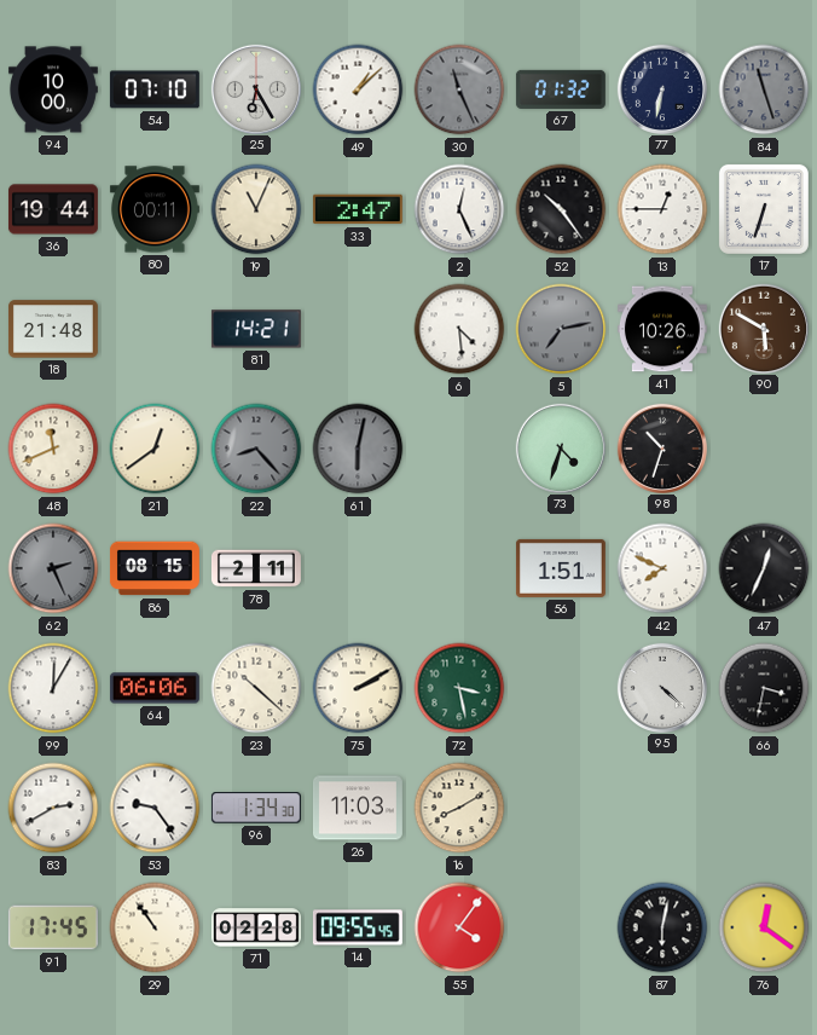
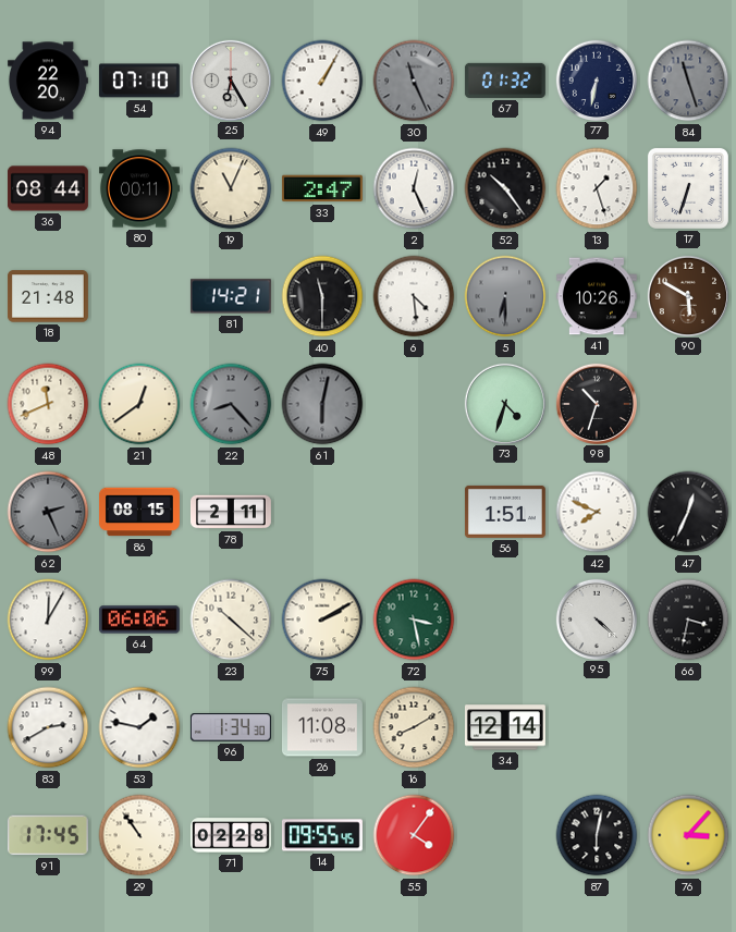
94: 10:00 -> 22:20
49: 1:08 -> 1:05
36: 19:44 -> 08:44
13: 12:45 -> 1:27
40: none -> 11:30
5: 7:13 -> 6:30
53: 9:24 -> 1:47
26: 11:03 -> 11:08
34: none -> 12:14
76: 12:21 -> 3:07
